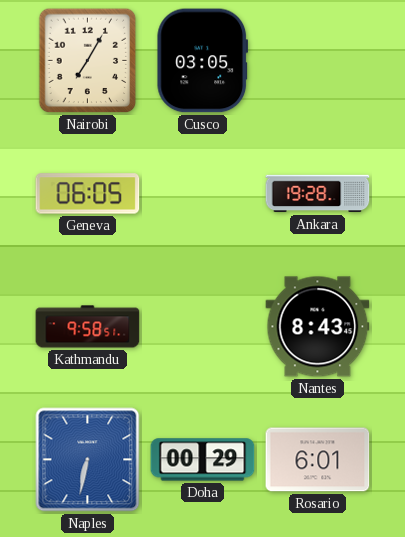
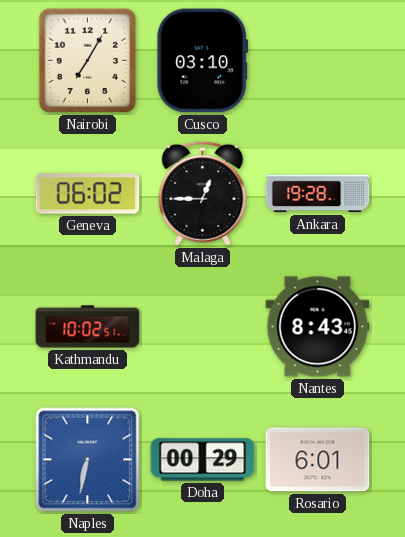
Cusco: 03:05 -> 03:10
Geneva: 06:05 -> 06:02
Malaga: none -> 12:45
Kathmandu: 9:58 -> 10:02
